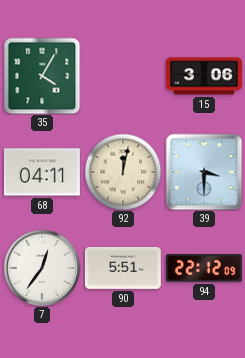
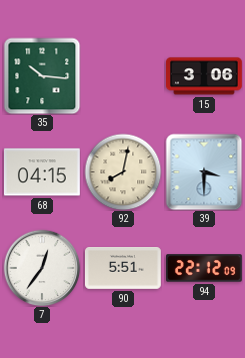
35: 4:05 -> 10:16
68: 04:11 -> 04:15
92: 12:02 -> 8:02
